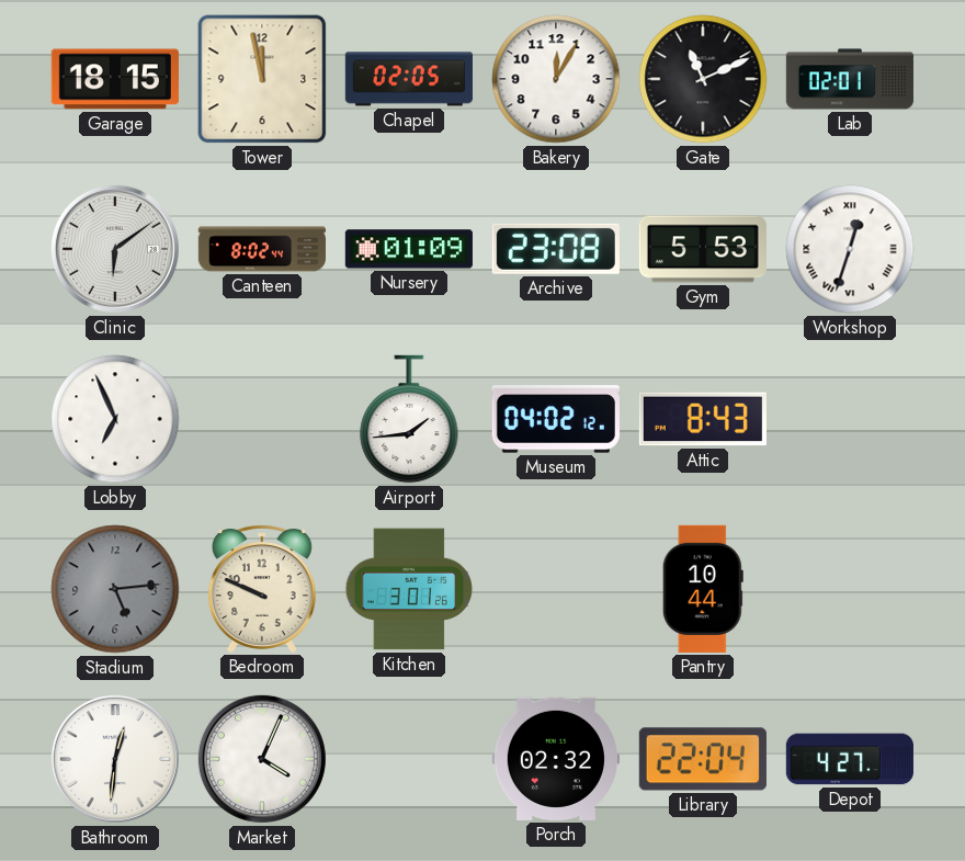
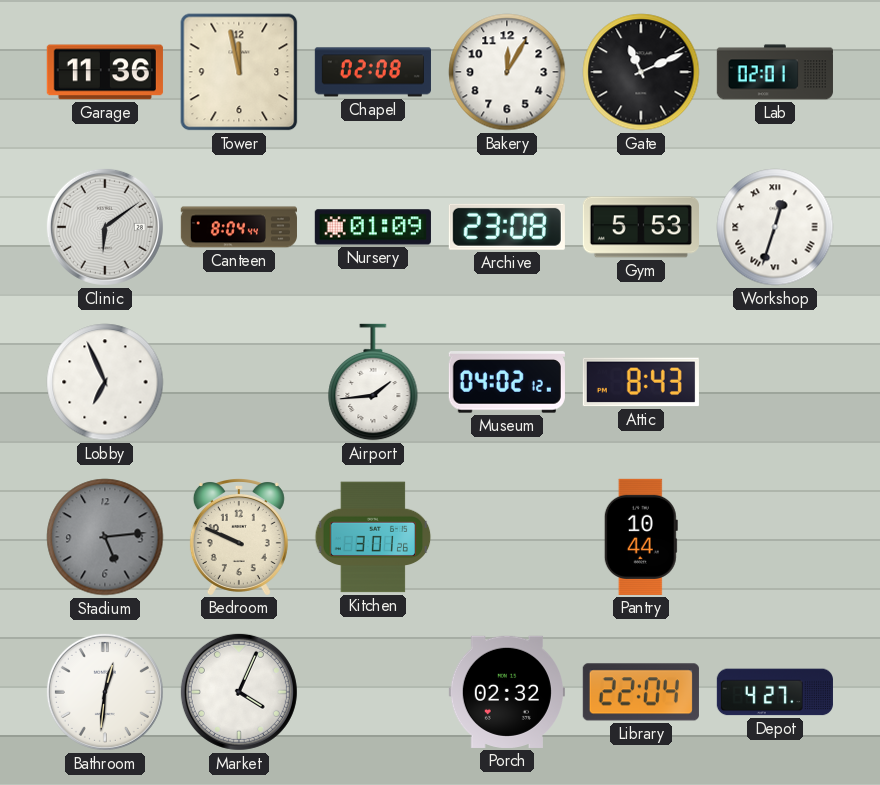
Garage: 18:15 -> 11:36
Chapel: 02:05 -> 02:08
Canteen: 8:02 -> 8:04
